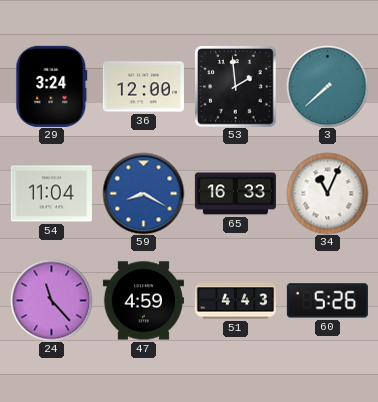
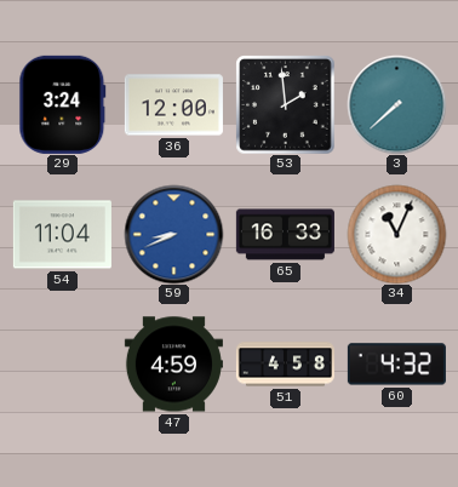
59: 8:20 -> 8:41
24: 11:23 -> none
51: 4:43 -> 4:58
60: 5:26 -> 4:32
